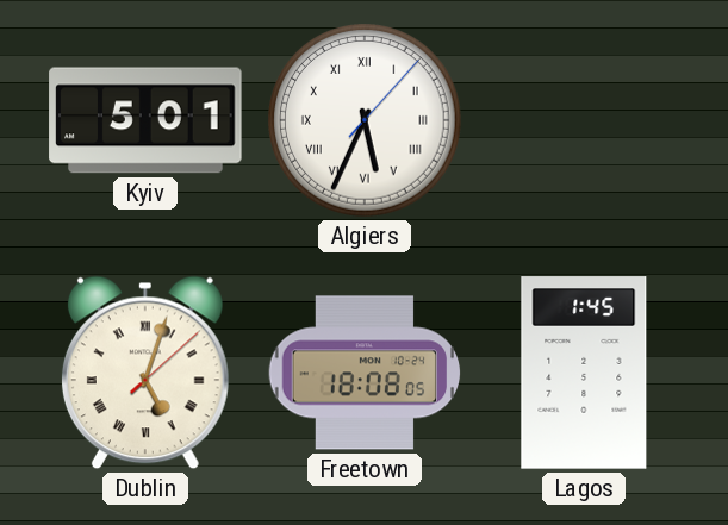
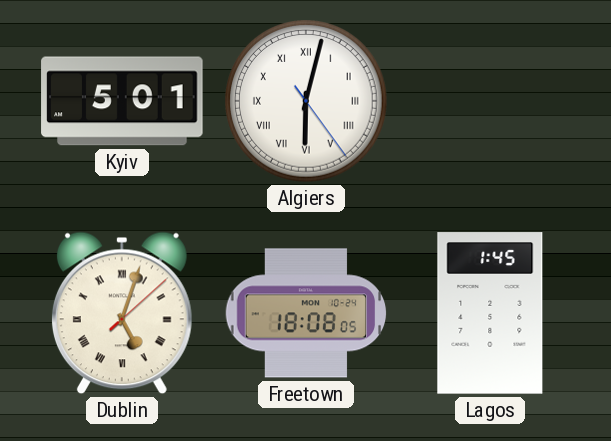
Algiers: 5:34 -> 6:02
